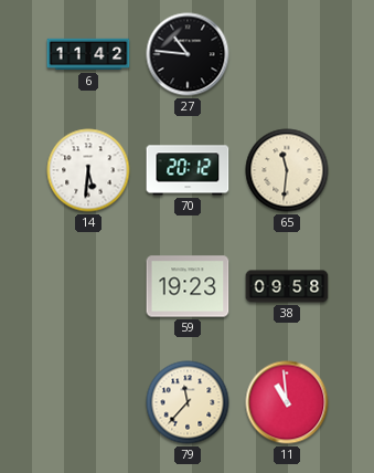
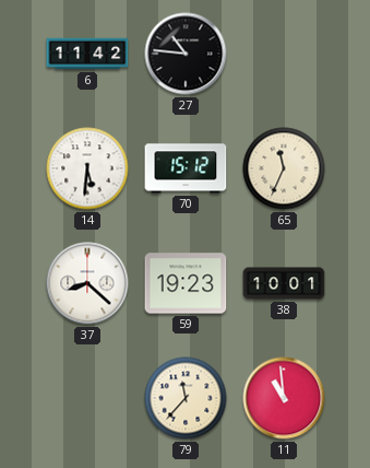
70: 20:12 -> 15:12
65: 11:31 -> 11:34
37: none -> 8:22
38: 09:58 -> 10:01
